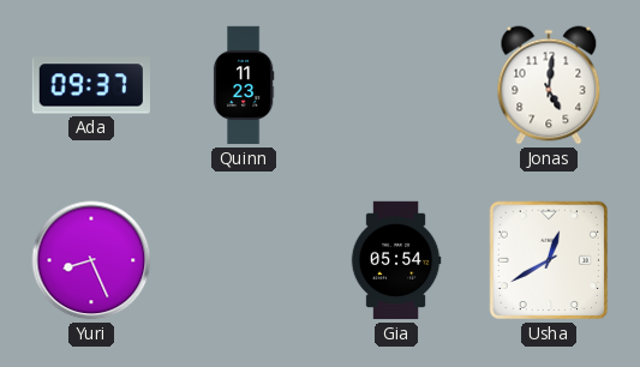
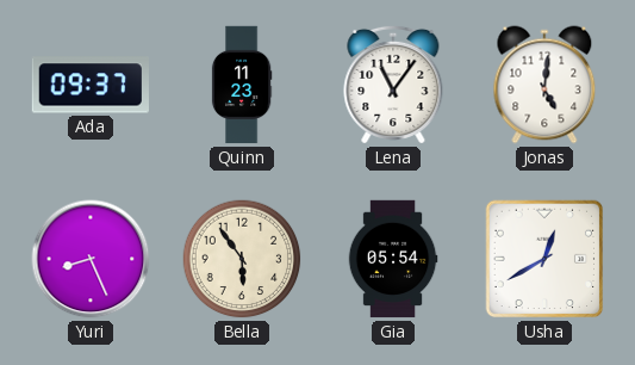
Lena: none -> 11:06
Bella: none -> 5:54
